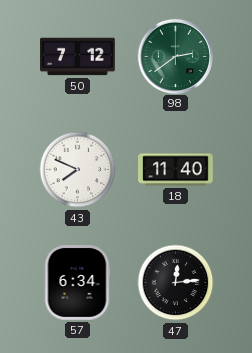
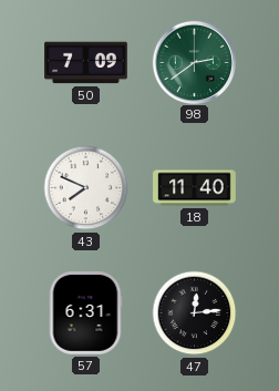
50: 7:12 -> 7:09
57: 6:34 -> 6:31
